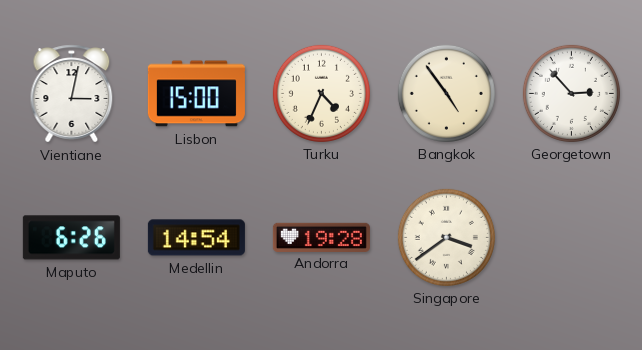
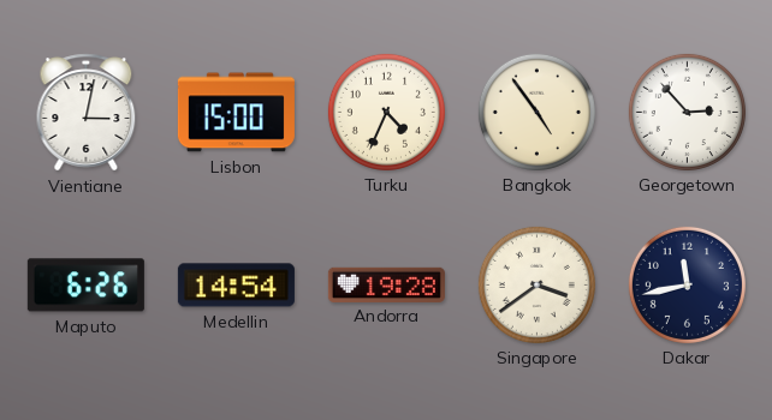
Dakar: none -> 11:43
